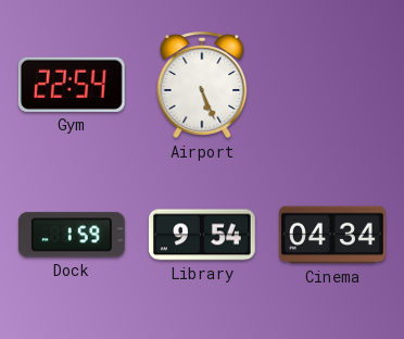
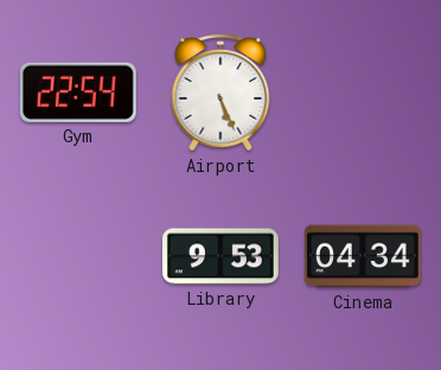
Dock: 1:59 -> none
Library: 9:54 -> 9:53
